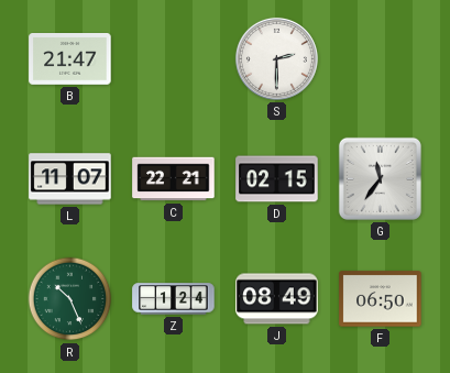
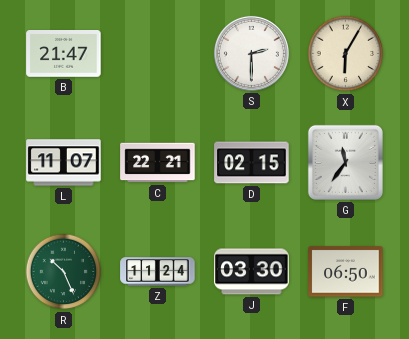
X: none -> 6:05
Z: 1:24 -> 11:24
J: 08:49 -> 03:30
